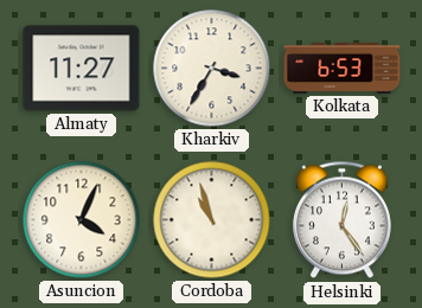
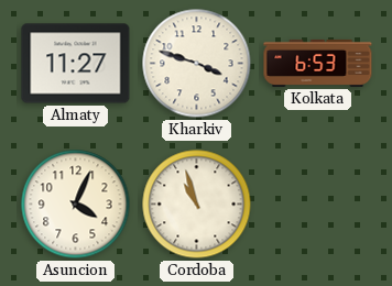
Kharkiv: 3:35 -> 3:48
Helsinki: 12:24 -> none
